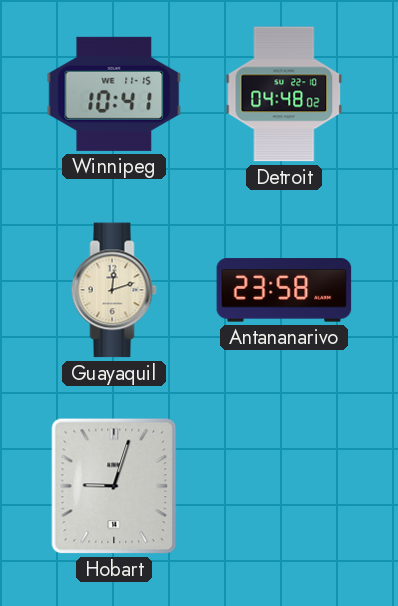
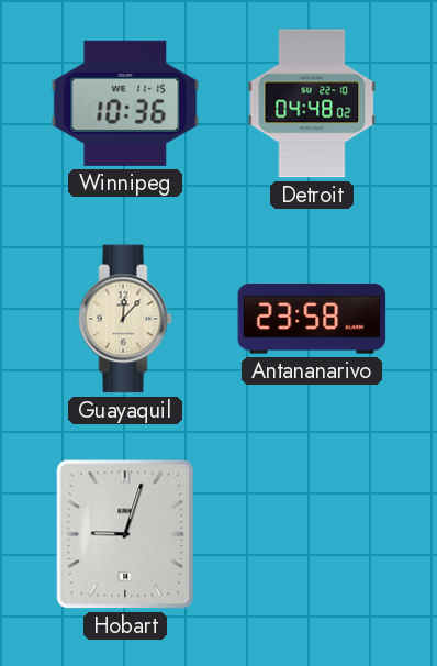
Winnipeg: 10:41 -> 10:36
Guayaquil: 12:12 -> 12:07
